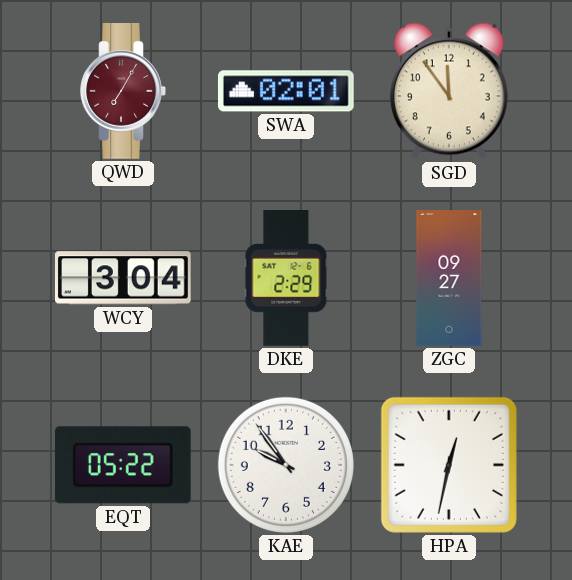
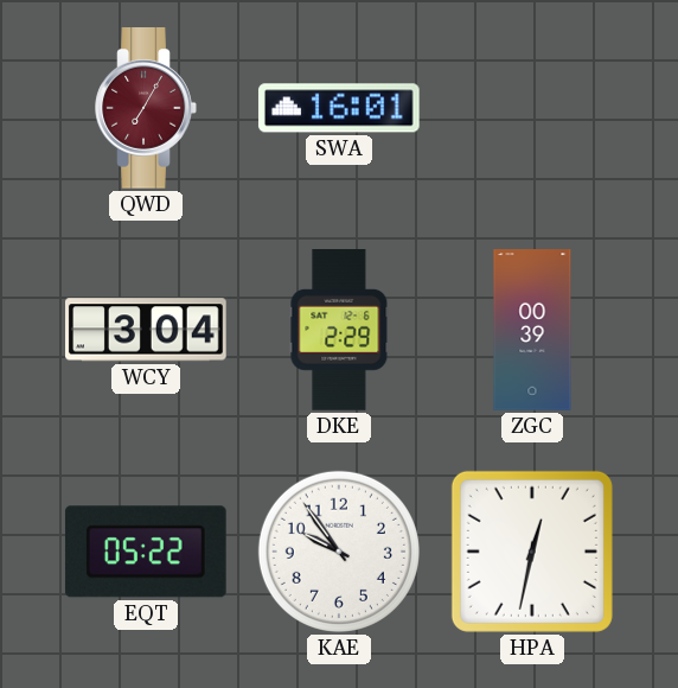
SWA: 02:01 -> 16:01
SGD: 11:54 -> none
ZGC: 09:27 -> 00:39
